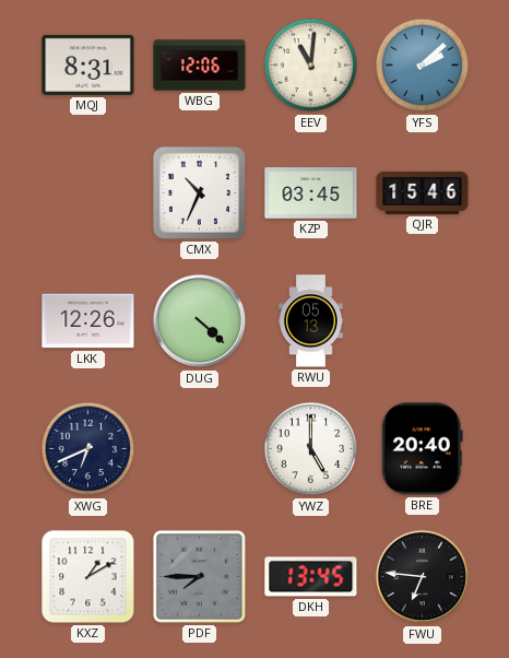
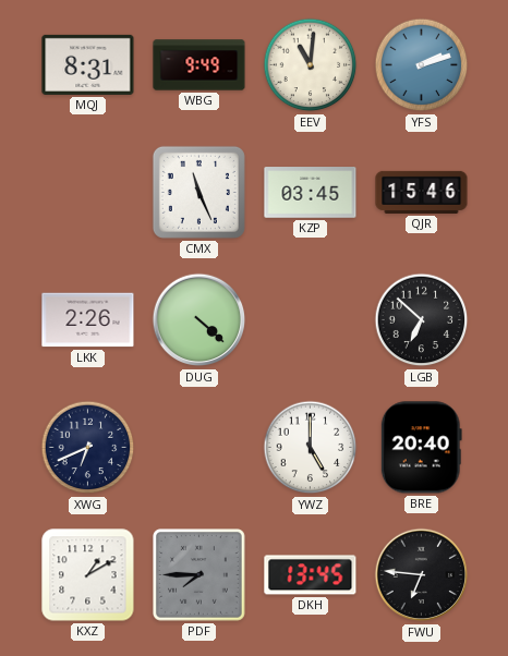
WBG: 12:06 -> 9:49
YFS: 2:08 -> 2:12
CMX: 10:34 -> 11:26
LKK: 12:26 -> 2:26
RWU: 05:13 -> none
LGB: none -> 6:52
